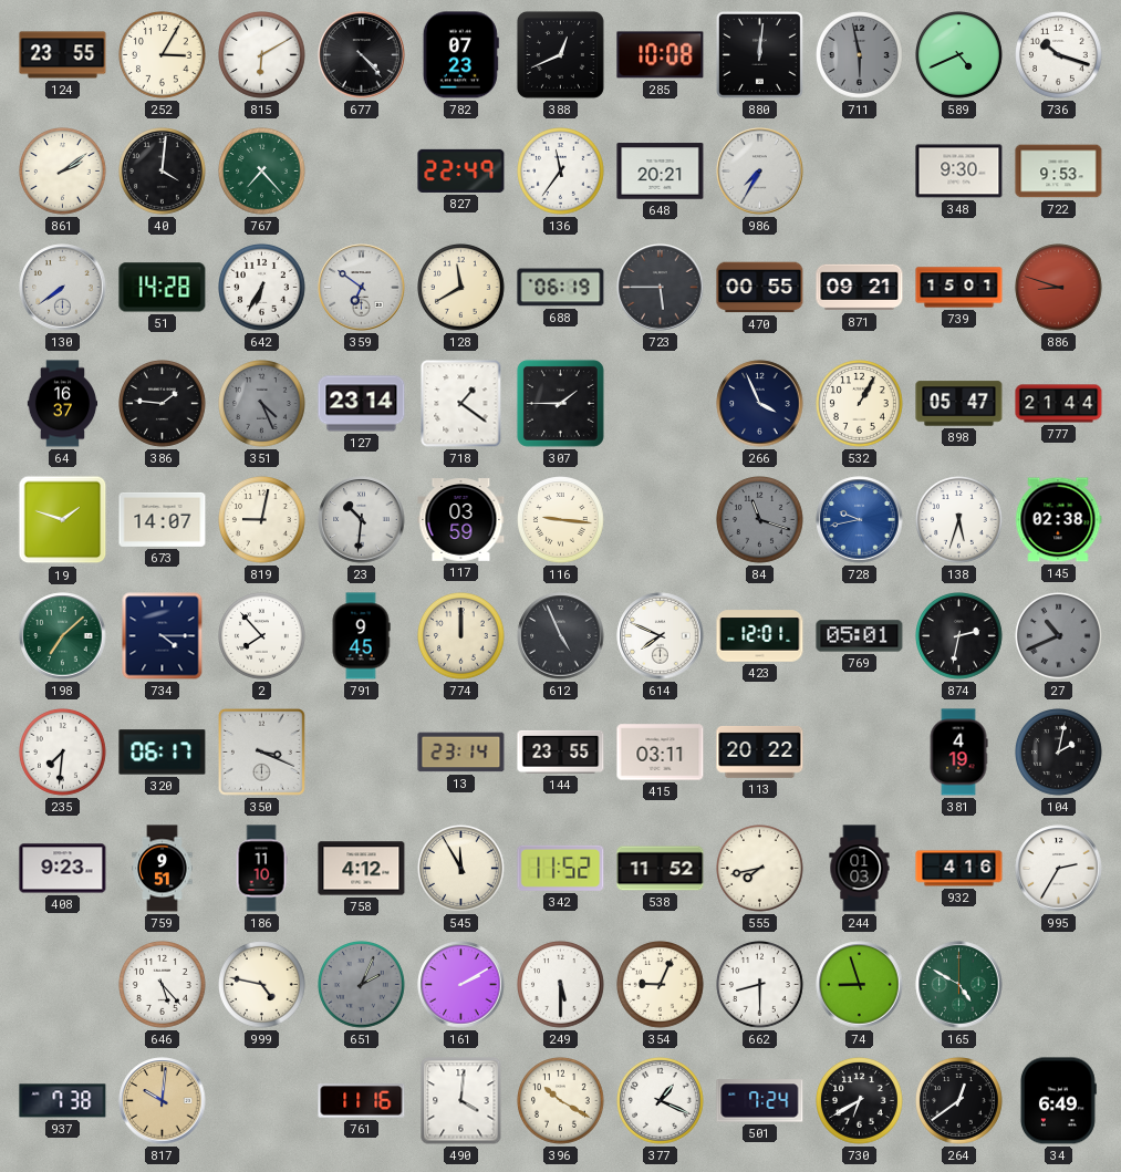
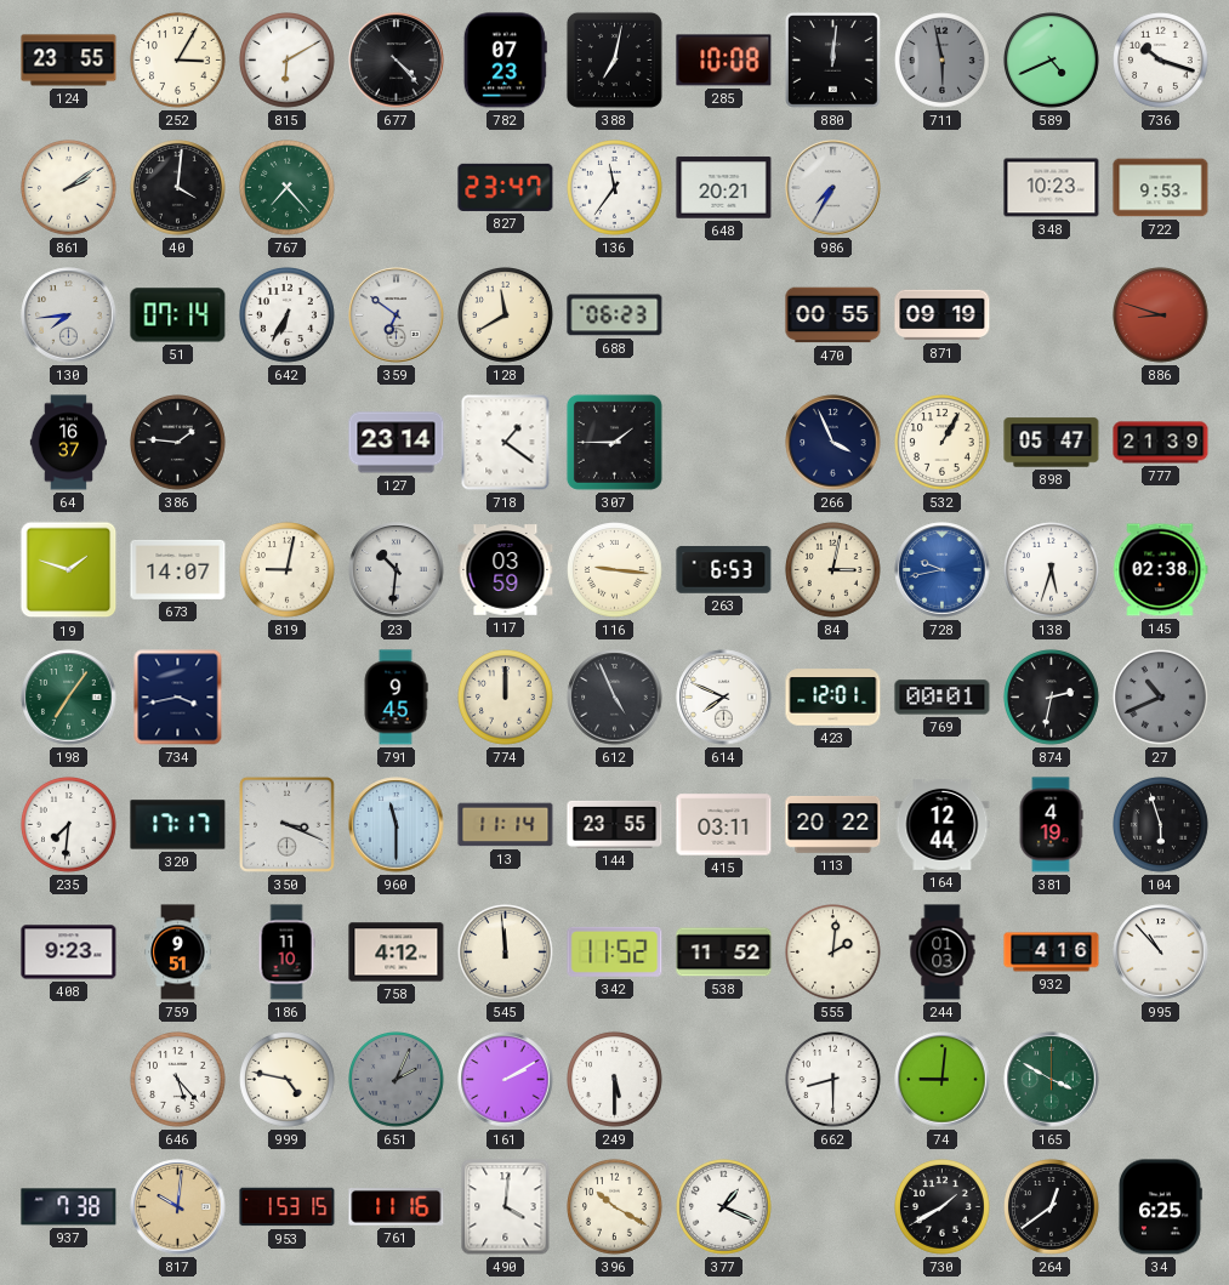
388: 12:41 -> 7:02
827: 22:49 -> 23:47
348: 9:30 -> 10:23
130: 7:39 -> 7:44
51: 14:28 -> 07:14
688: 06:19 -> 06:23
723: 5:45 -> none
871: 09:21 -> 09:19
739: 15:01 -> none
351: 4:26 -> none
777: 21:44 -> 21:39
263: none -> 6:53
84: 11:18 -> 3:02
84 dial: grey -> cream
198: 7:08 -> 7:06
734: 4:15 -> 3:43
2: 7:53 -> none
769: 05:01 -> 00:01
320: 06:17 -> 17:17
960: none -> 11:30
13: 23:14 -> 11:14
164: none -> 12:44
104: 2:02 -> 5:57
545: 11:55 -> 11:59
555: 7:43 -> 2:01
995: 2:35 -> 10:53
354: 9:04 -> none
74: 8:57 -> 9:01
165: 4:50 -> 3:50
953: none -> 1:53
501: 7:24 -> none
730: 6:40 -> 1:40
34: 6:49 -> 6:25
